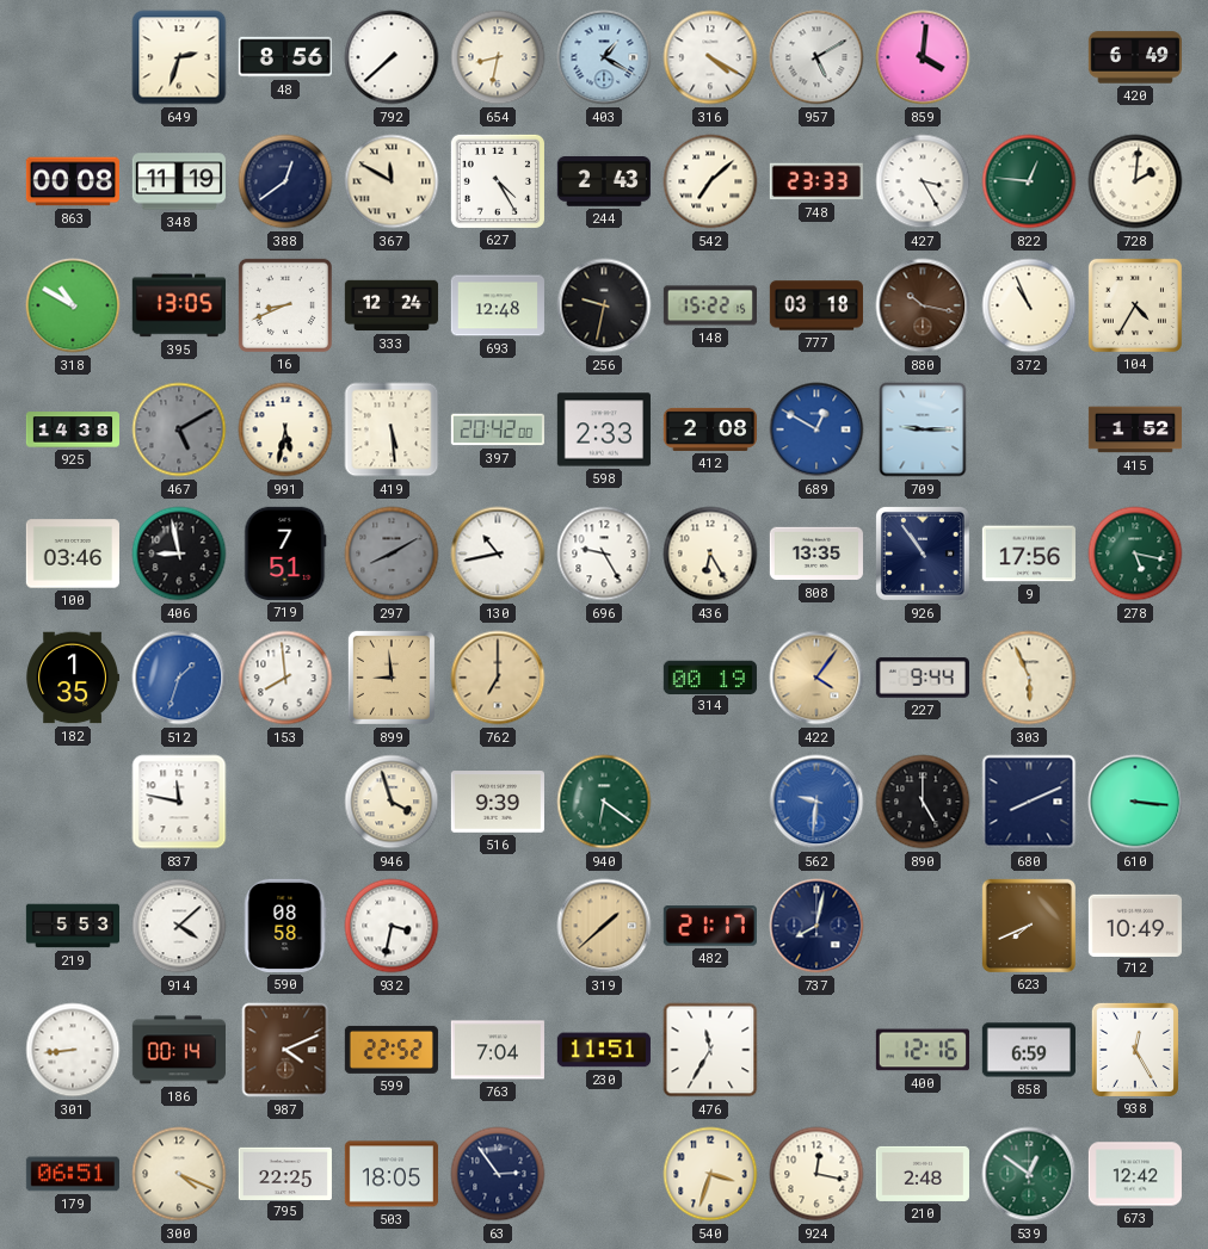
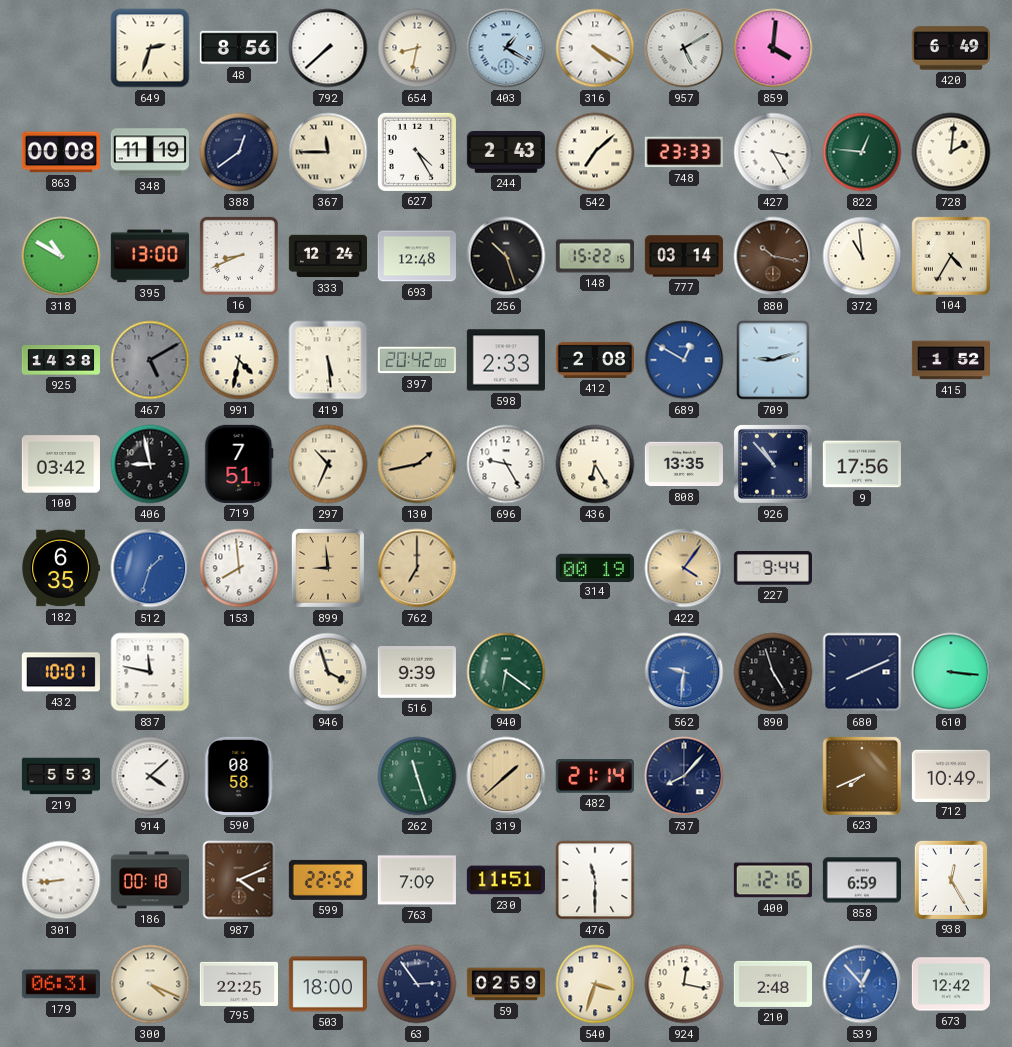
367: 11:50 -> 11:45
395: 13:05 -> 13:00
256: 9:32 -> 10:27
777: 03:18 -> 03:14
372: 10:56 -> 10:59
991: 5:32 -> 4:32
709: 9:15 -> 9:12
100: 03:46 -> 03:42
297: 8:10 -> 10:34
297 dial: grey -> cream
130: 10:43 -> 1:43
130 dial: white -> champagne
926: 10:54 -> 10:53
278: 5:17 -> none
182: 1:35 -> 6:35
303: 5:56 -> none
432: none -> 10:01
890: 5:00 -> 4:57
932: 3:32 -> none
262: none -> 11:27
482: 21:17 -> 21:14
737: 8:02 -> 8:07
186: 00:14 -> 00:18
763: 7:04 -> 7:09
476: 11:35 -> 11:30
179: 06:51 -> 06:31
503: 18:05 -> 18:00
59: none -> 02:59
539: 12:51 -> 12:53
539 dial: green -> blue
